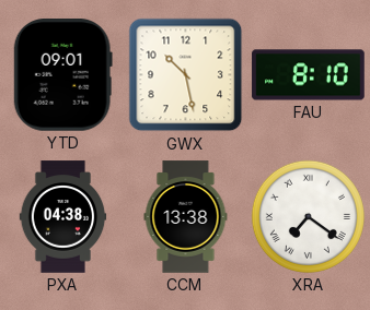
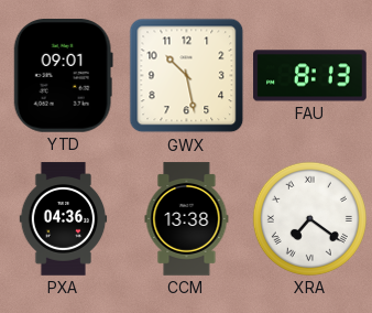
FAU: 8:10 -> 8:13
PXA: 04:38 -> 04:36
